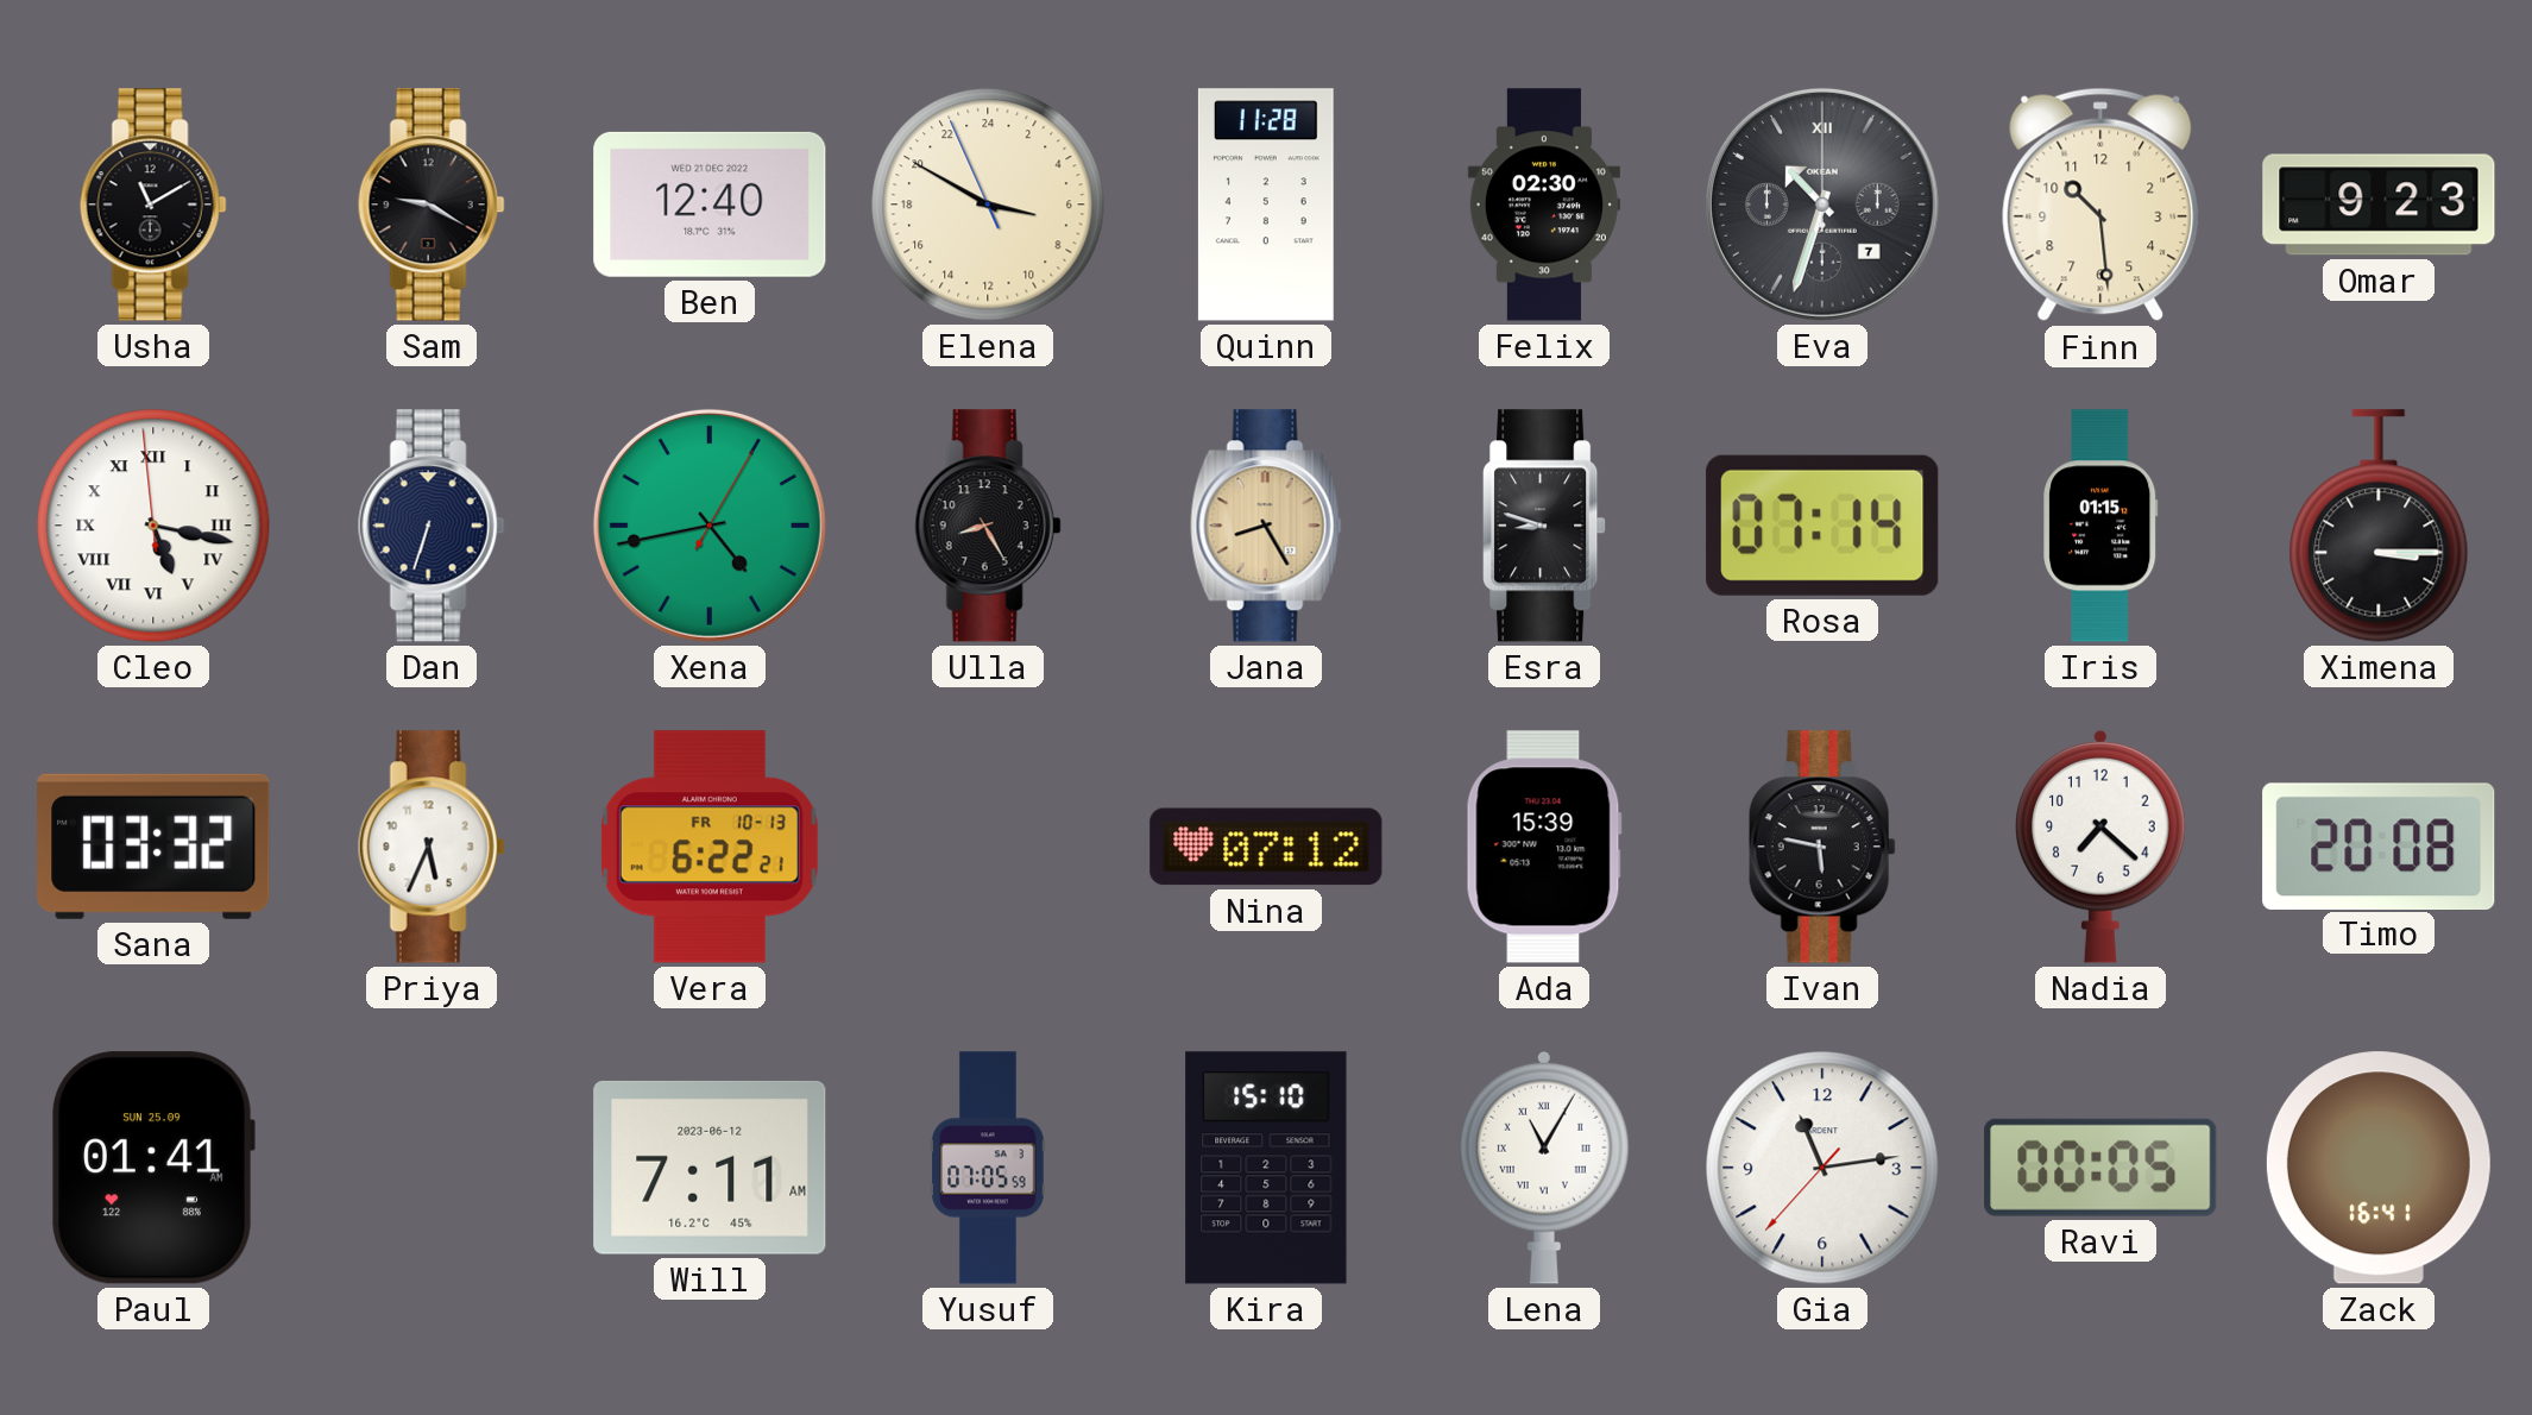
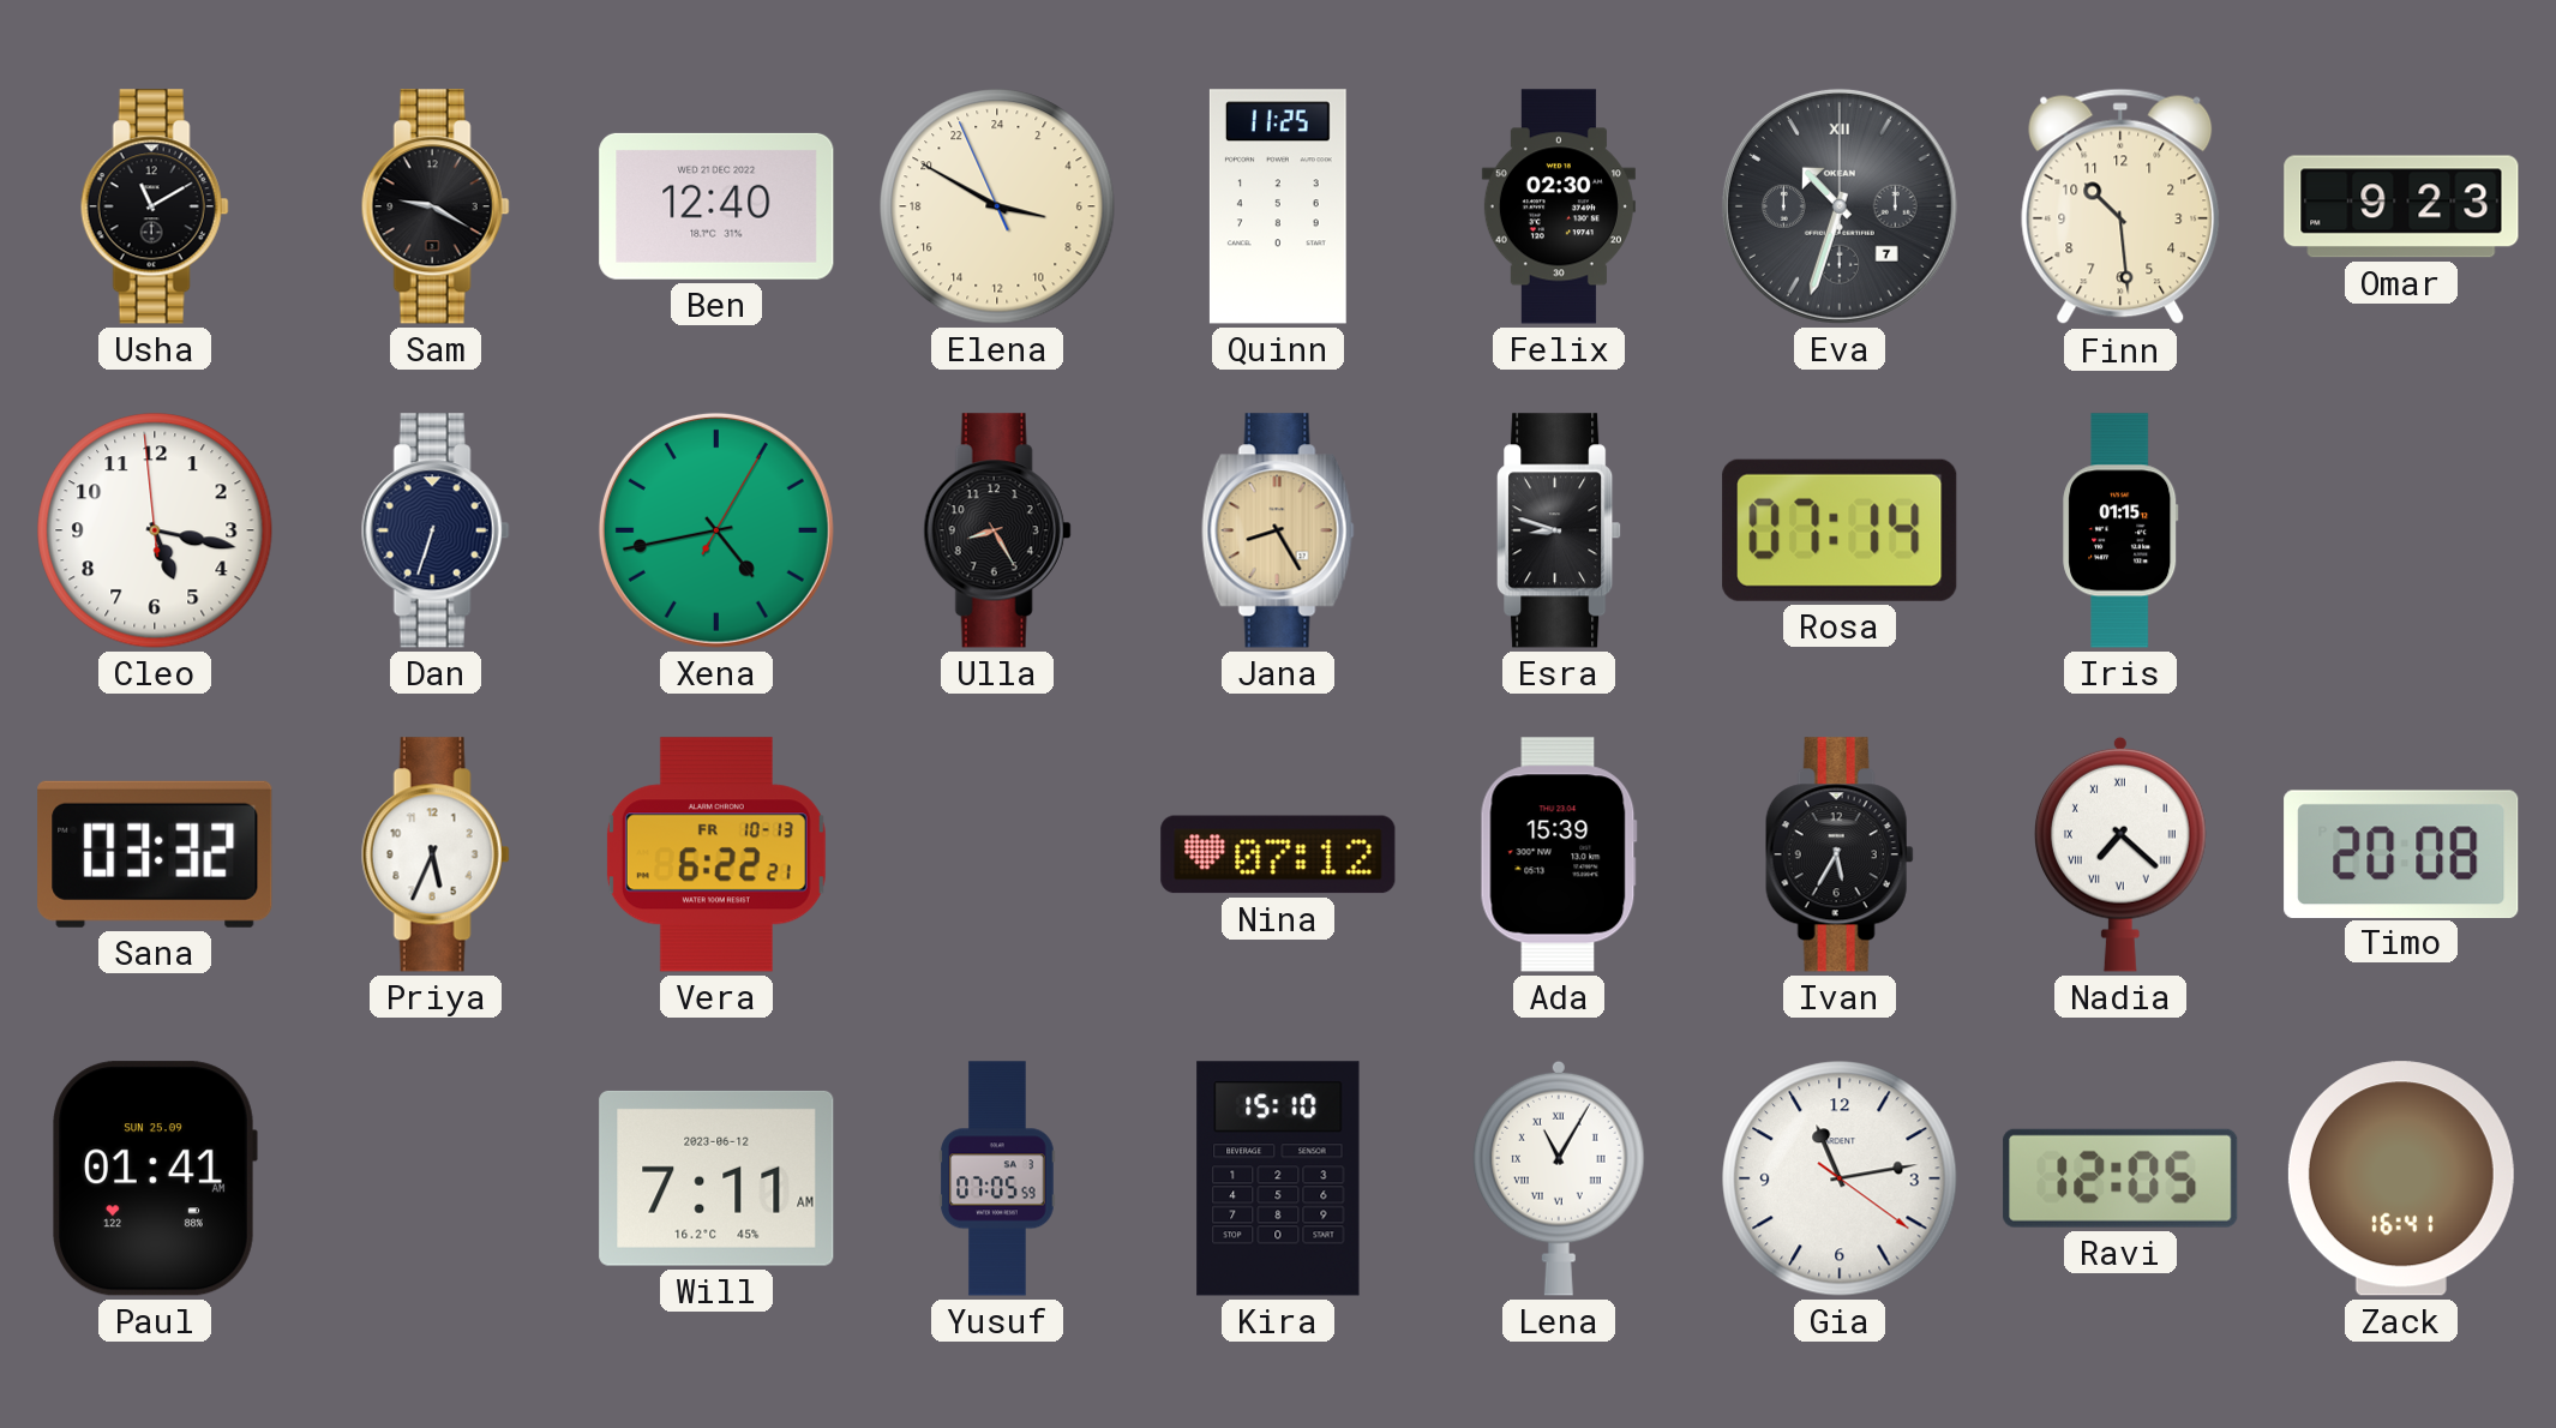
Quinn: 11:28 -> 11:25
Cleo numerals: Roman -> Arabic
Ximena: 3:15 -> none
Ivan: 5:47 -> 5:35
Nadia numerals: Arabic -> Roman
Gia: 11:13:37 -> 11:13:21
Ravi: 00:05 -> 12:05
